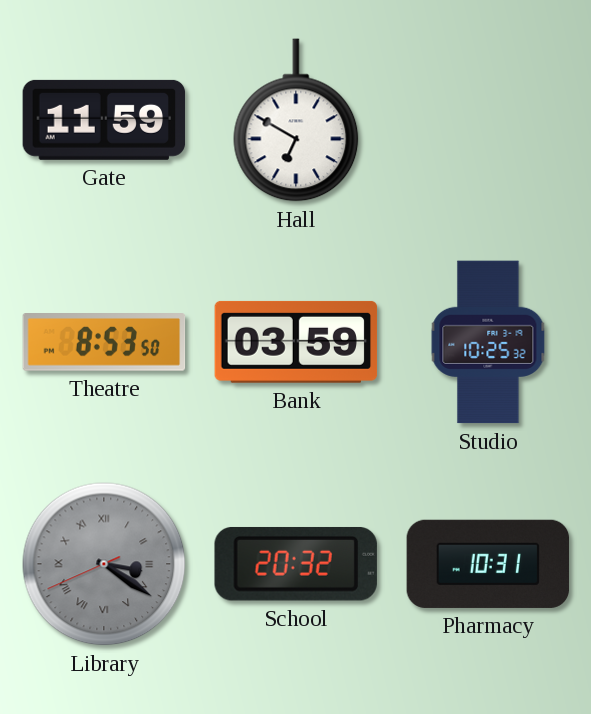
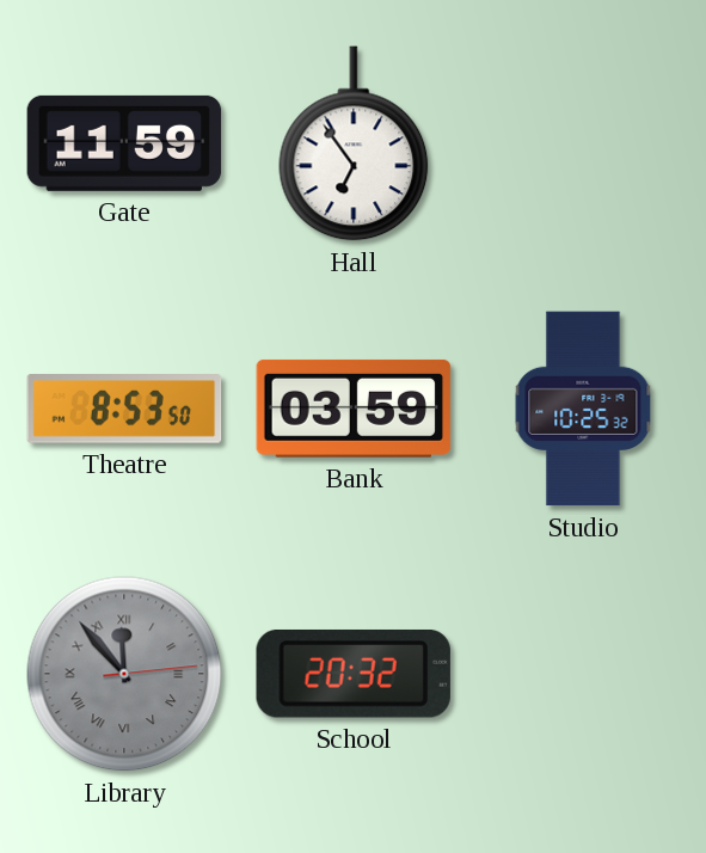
Hall: 6:50 -> 6:54
Library: 3:20 -> 11:53
Pharmacy: 10:31 -> none
